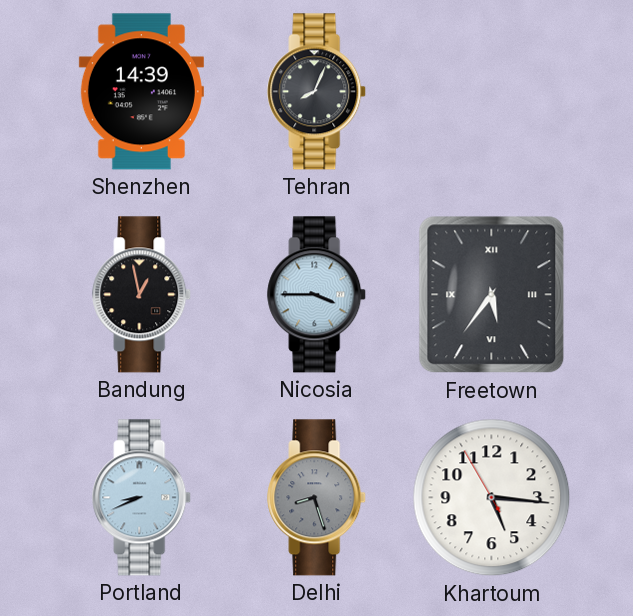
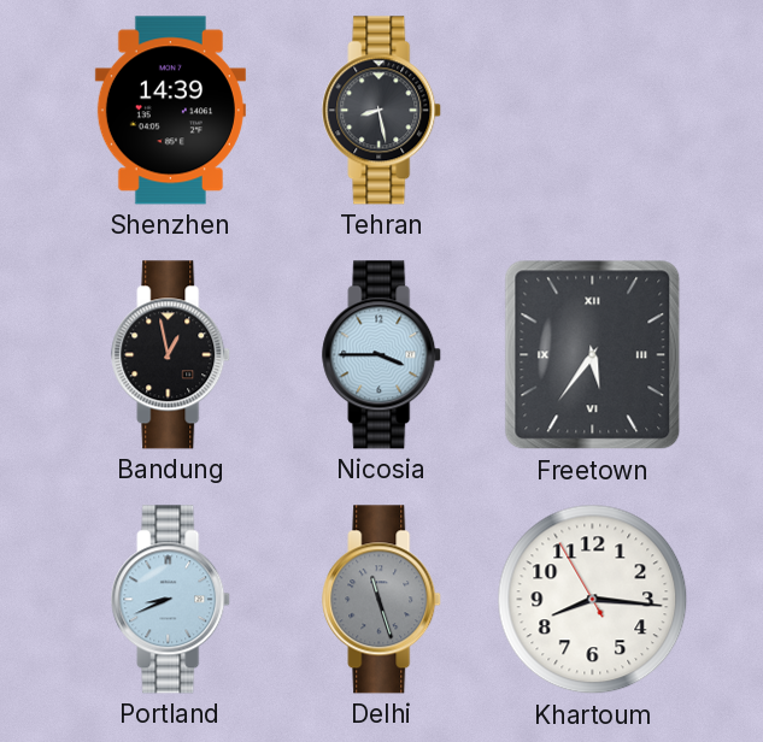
Tehran: 8:04 -> 8:28
Delhi: 8:27 -> 11:27
Khartoum: 5:15 -> 8:15
